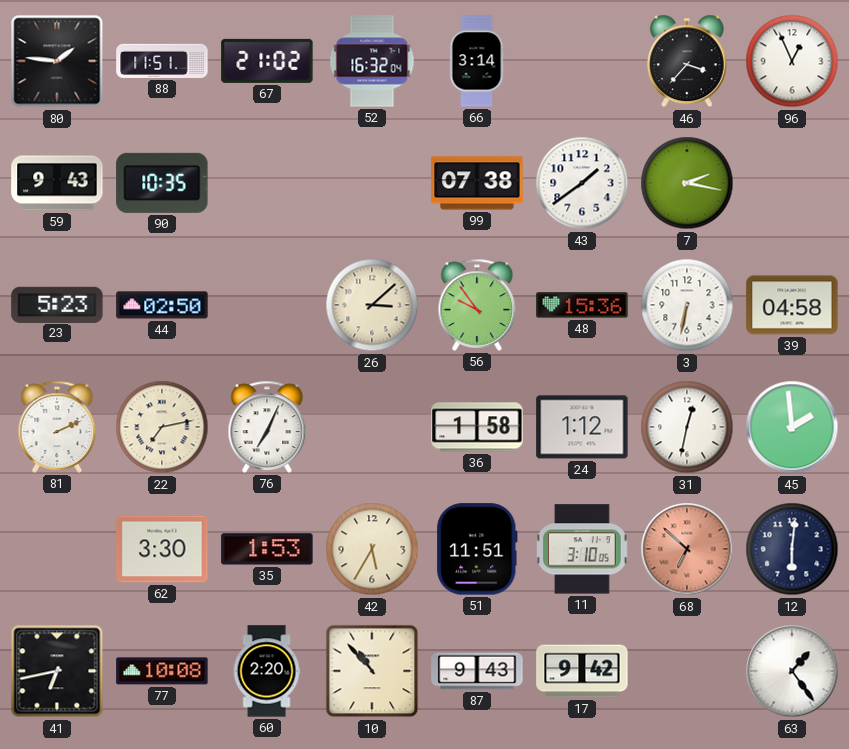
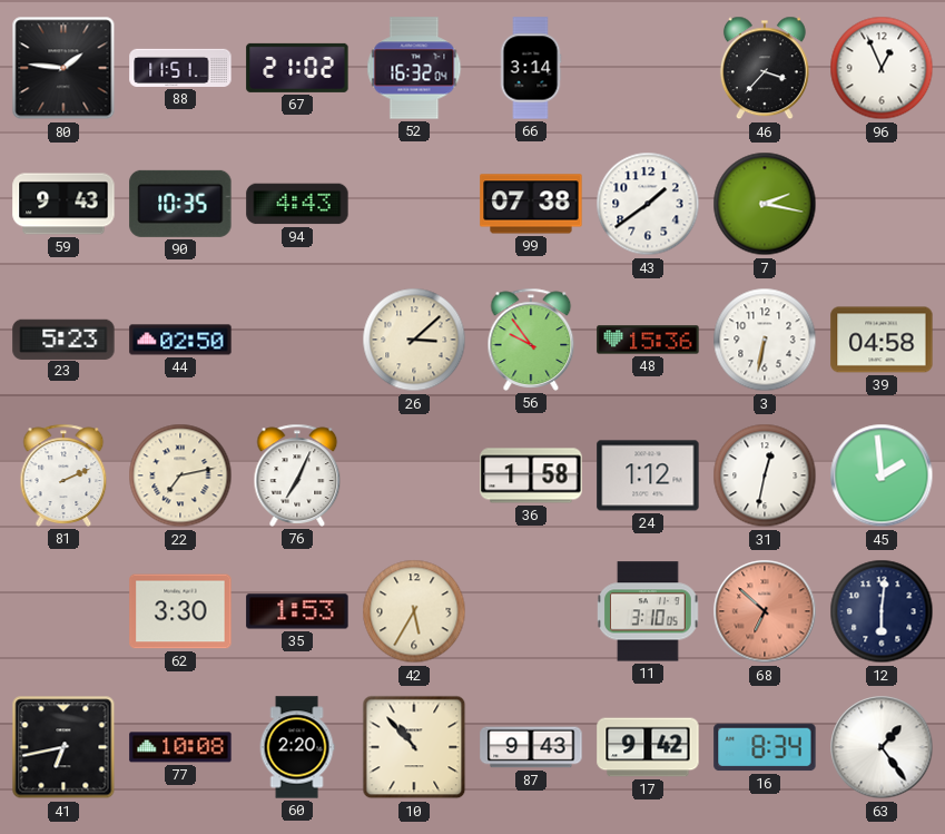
94: none -> 4:43
51: 11:51 -> none
16: none -> 8:34
